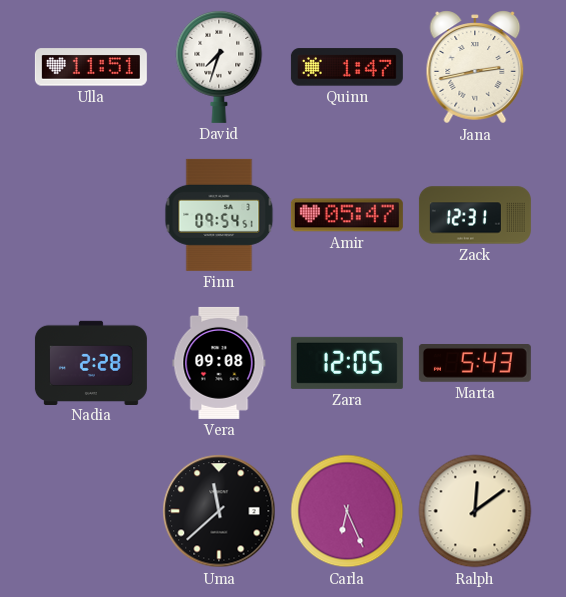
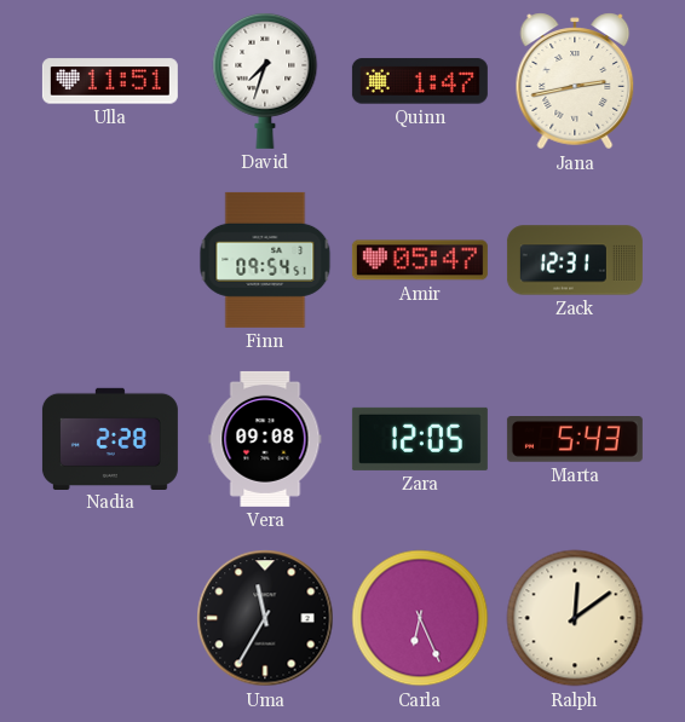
Uma: 11:38 -> 11:35
